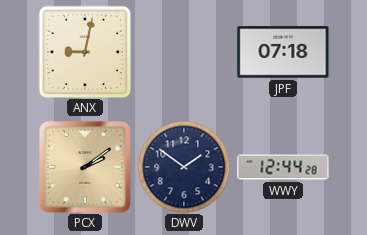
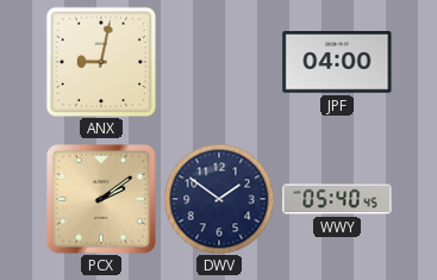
JPF: 07:18 -> 04:00
WWY: 12:44 -> 05:40
